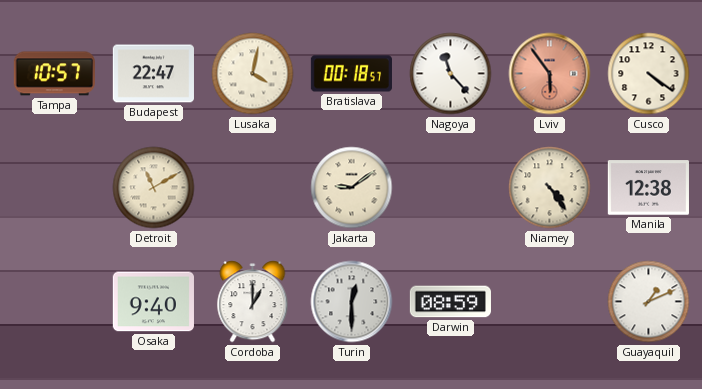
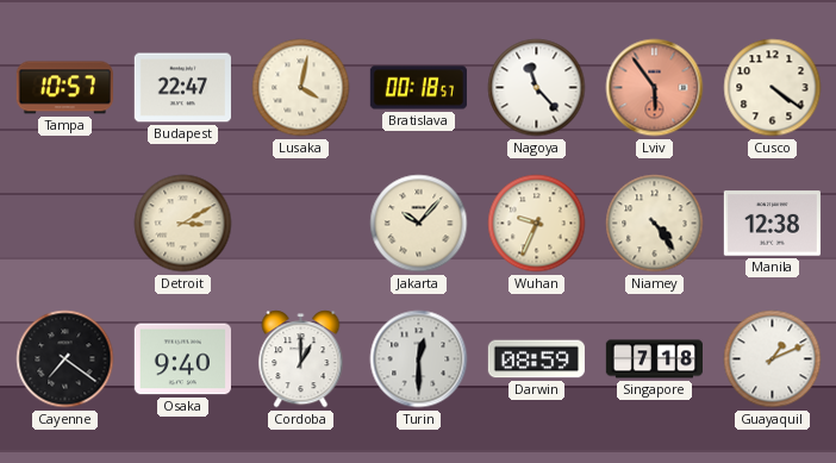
Detroit: 11:10 -> 3:10
Jakarta: 9:09 -> 10:07
Wuhan: none -> 9:34
Cayenne: none -> 7:21
Singapore: none -> 7:18
